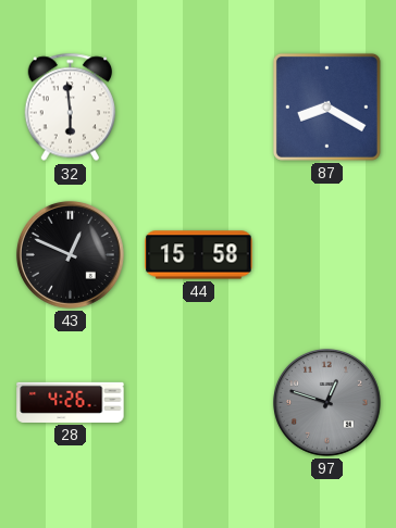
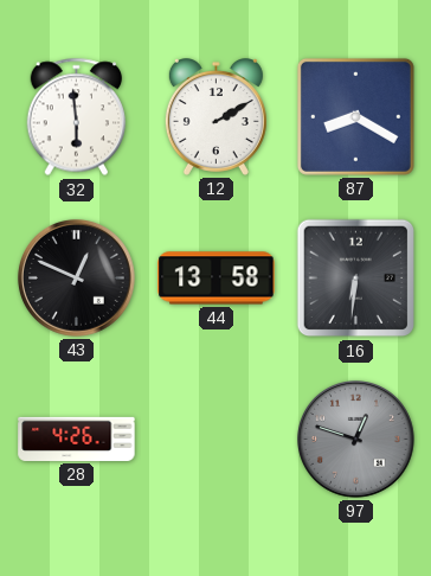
12: none -> 2:10
44: 15:58 -> 13:58
16: none -> 6:31
